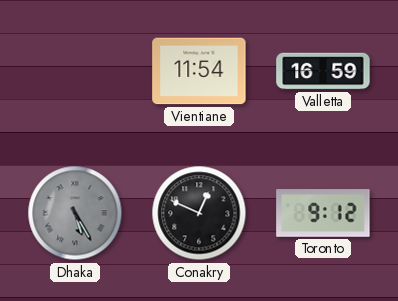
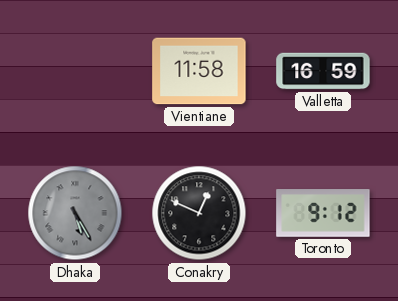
Vientiane: 11:54 -> 11:58
